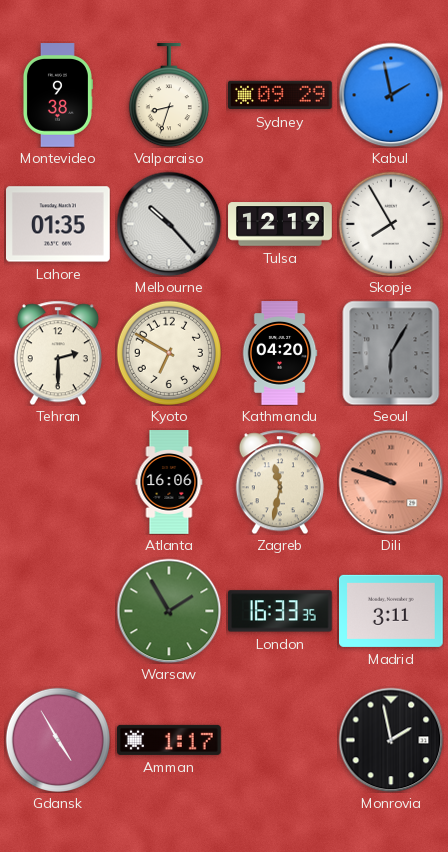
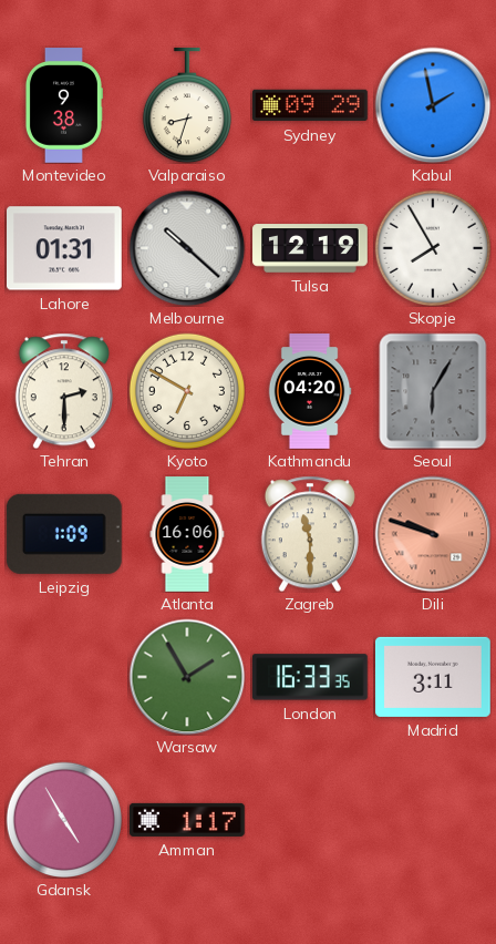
Lahore: 01:35 -> 01:31
Melbourne: 10:23 -> 10:22
Leipzig: none -> 1:09
Zagreb: 11:32 -> 11:30
Monrovia: 1:58 -> none
